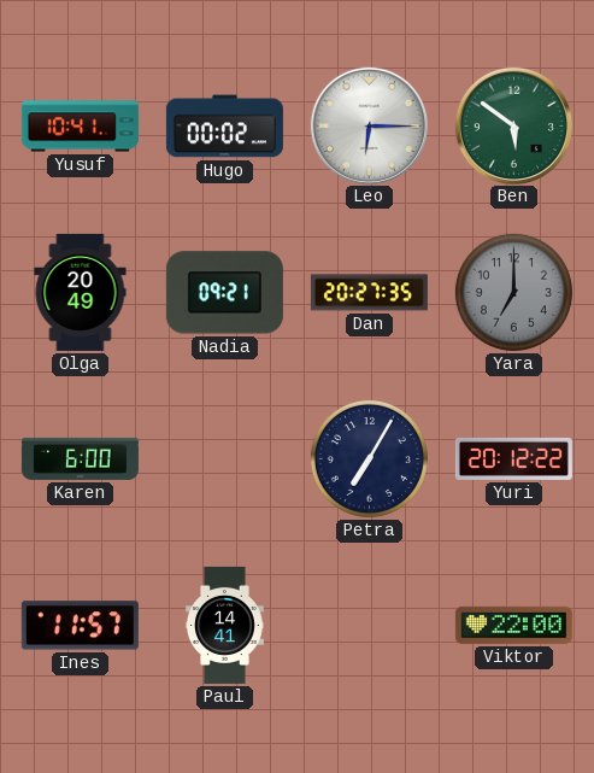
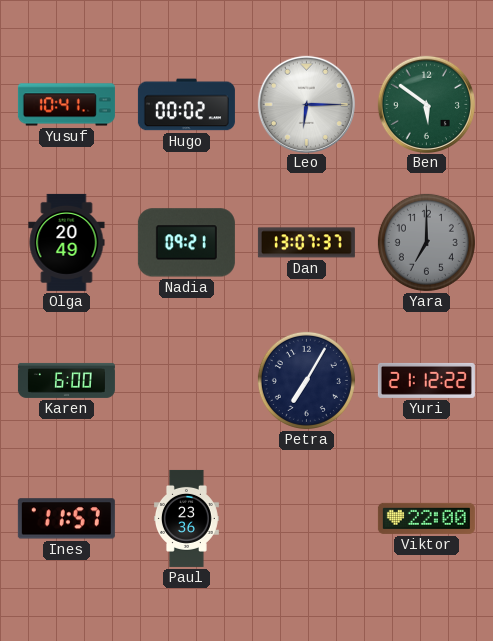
Dan: 20:27 -> 13:07
Yuri: 20:12 -> 21:12
Paul: 14:41 -> 23:36
